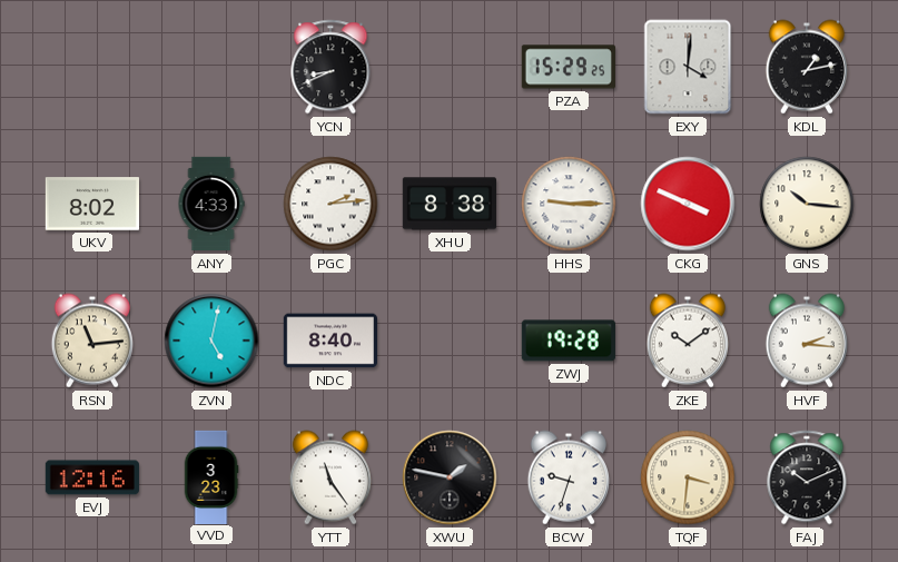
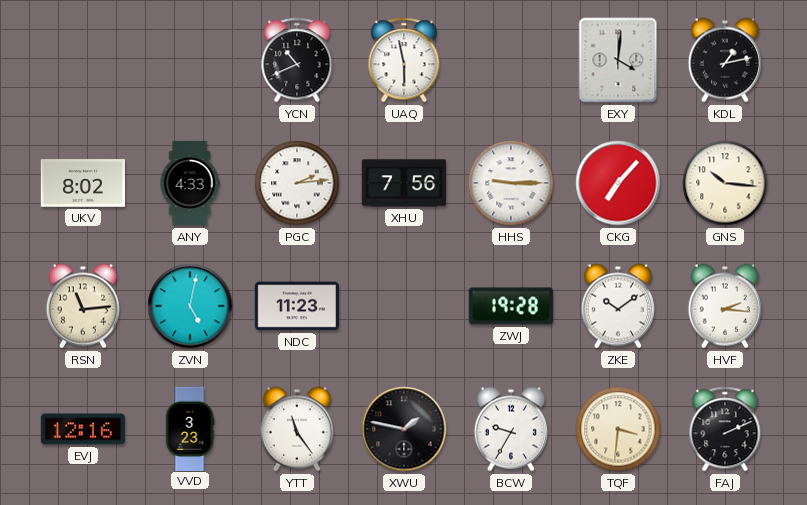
YCN: 8:41 -> 10:41
UAQ: none -> 5:58
PZA: 15:29 -> none
XHU: 8:38 -> 7:56
CKG: 3:49 -> 7:07
NDC: 8:40 -> 11:23
BCW: 9:33 -> 9:35
FAJ: 10:11 -> 2:11
